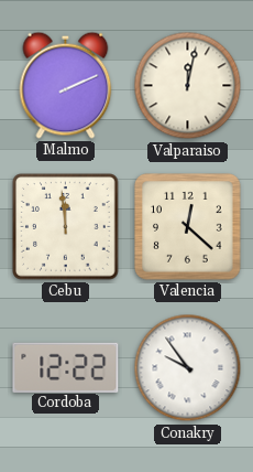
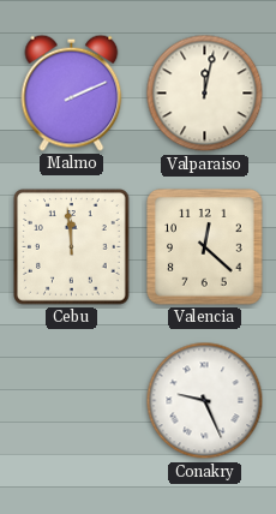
Cordoba: 12:22 -> none
Conakry: 9:54 -> 9:26
